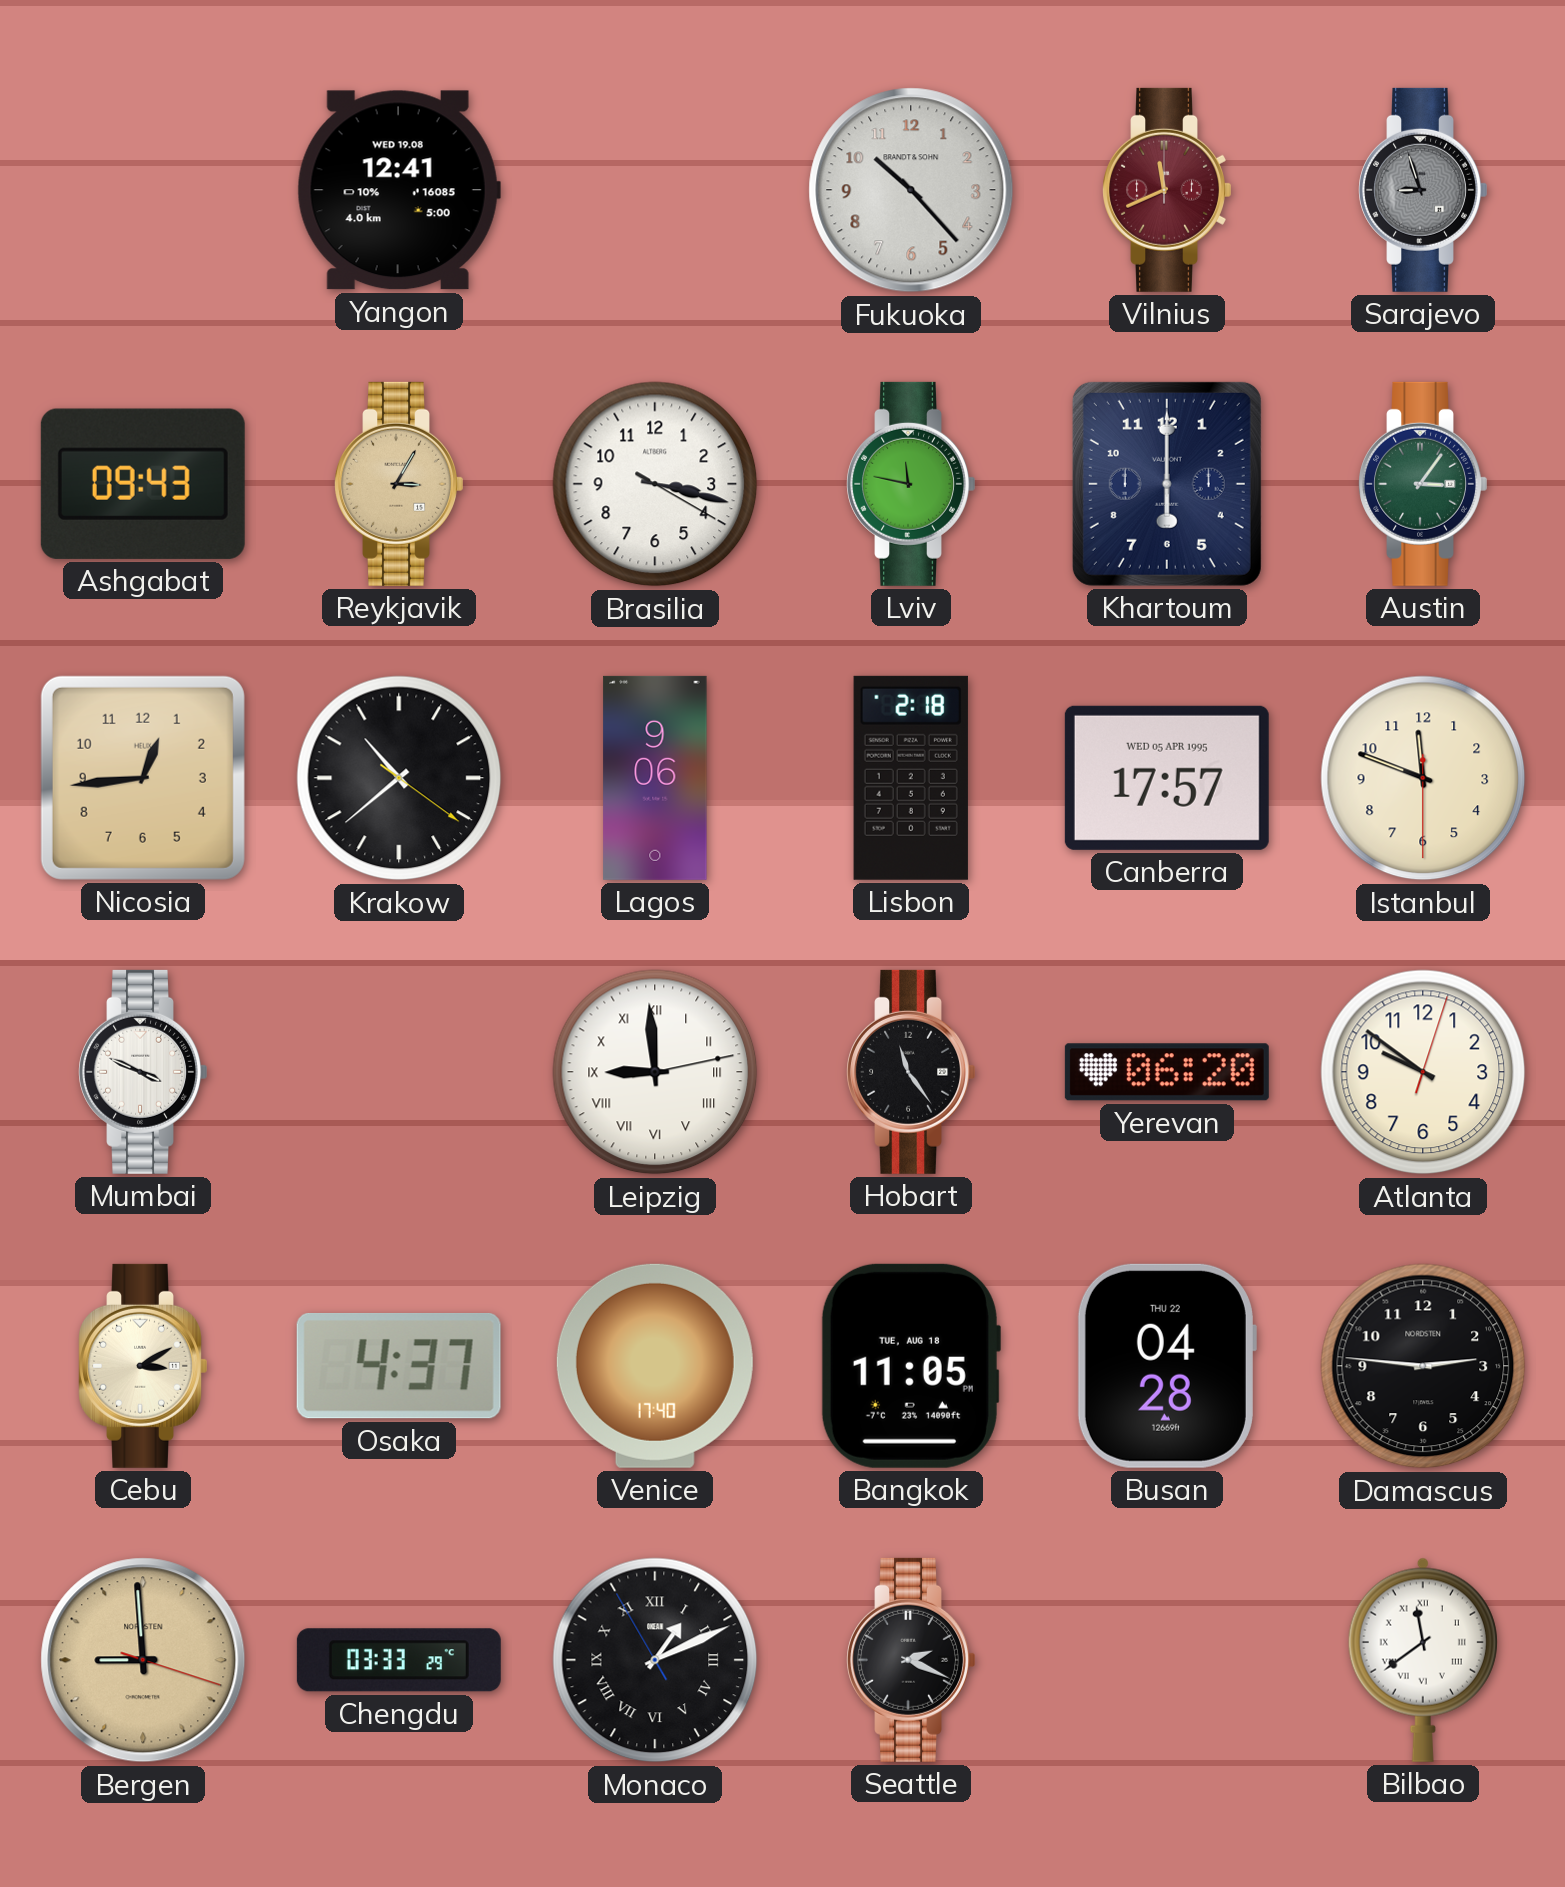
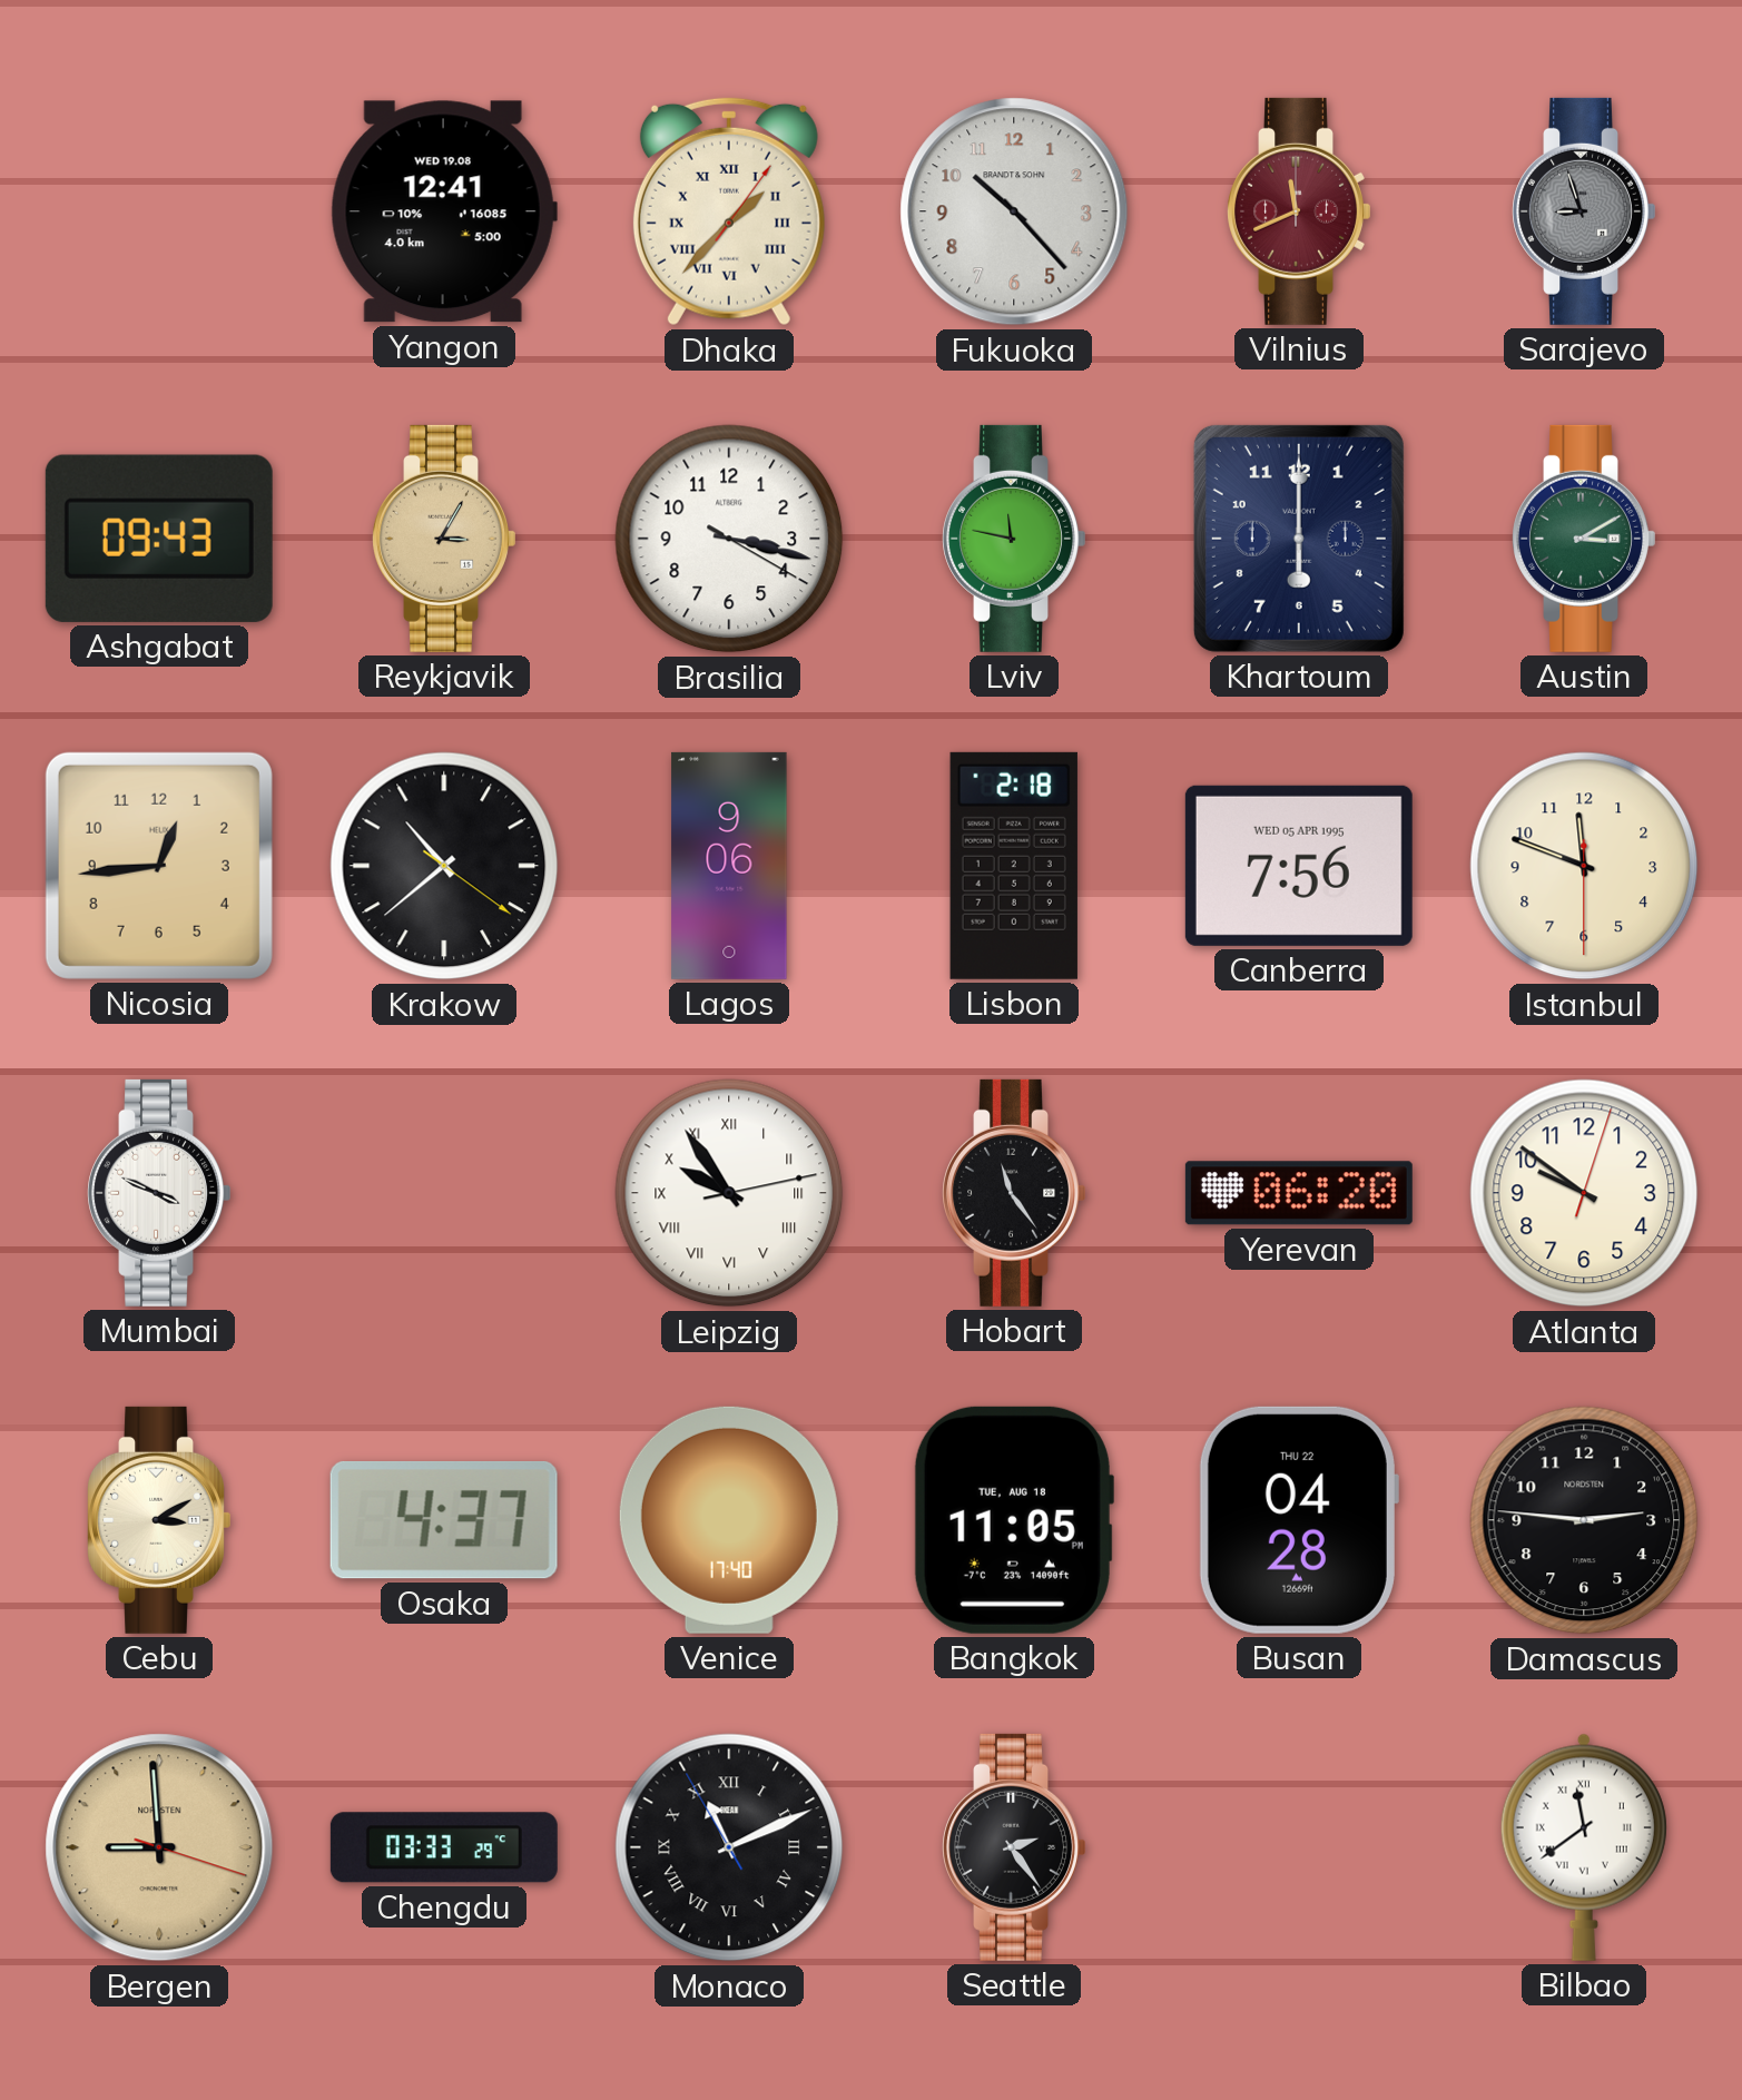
Dhaka: none -> 1:37
Austin: 3:06 -> 3:10
Canberra: 17:57 -> 7:56
Leipzig: 8:59 -> 9:54
Monaco: 1:10 -> 11:10
Seattle: 2:19 -> 2:24
